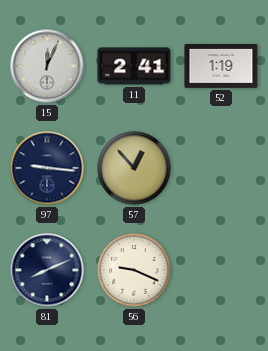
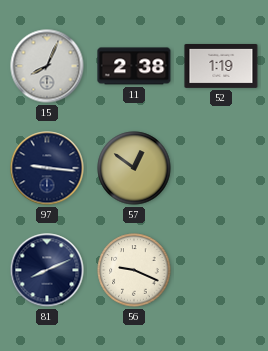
15: 12:04 -> 8:04
11: 2:41 -> 2:38
57: 12:53 -> 12:51
